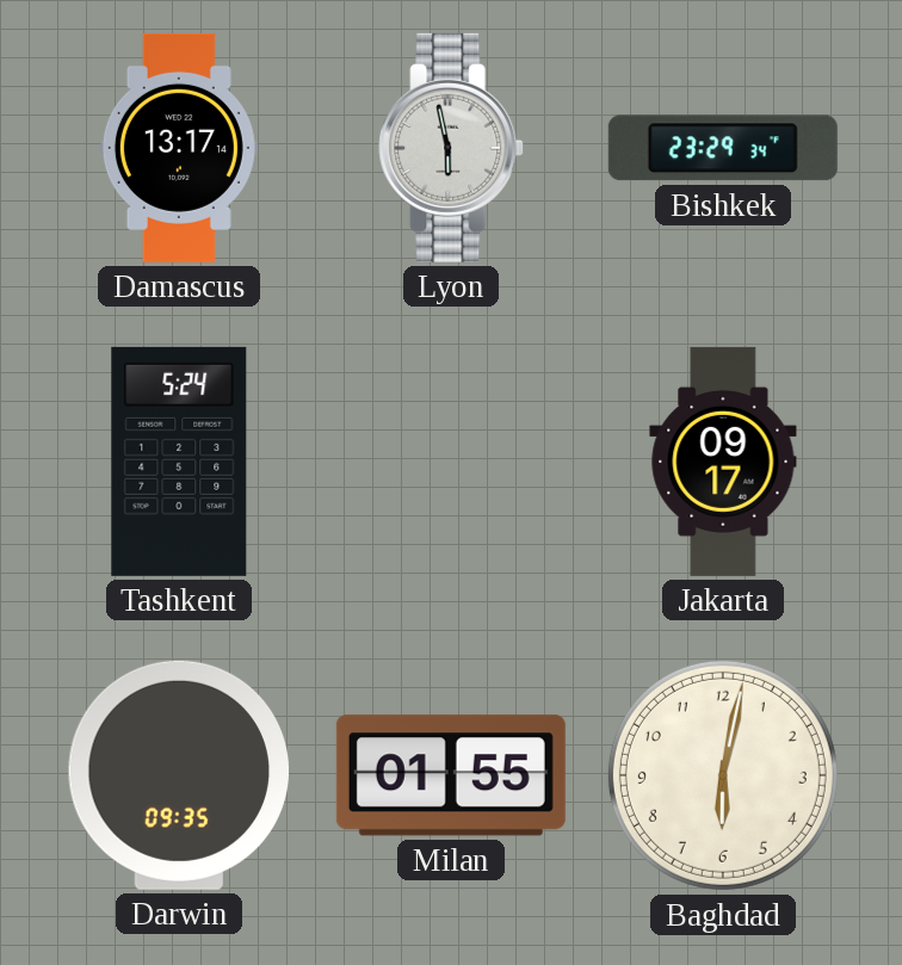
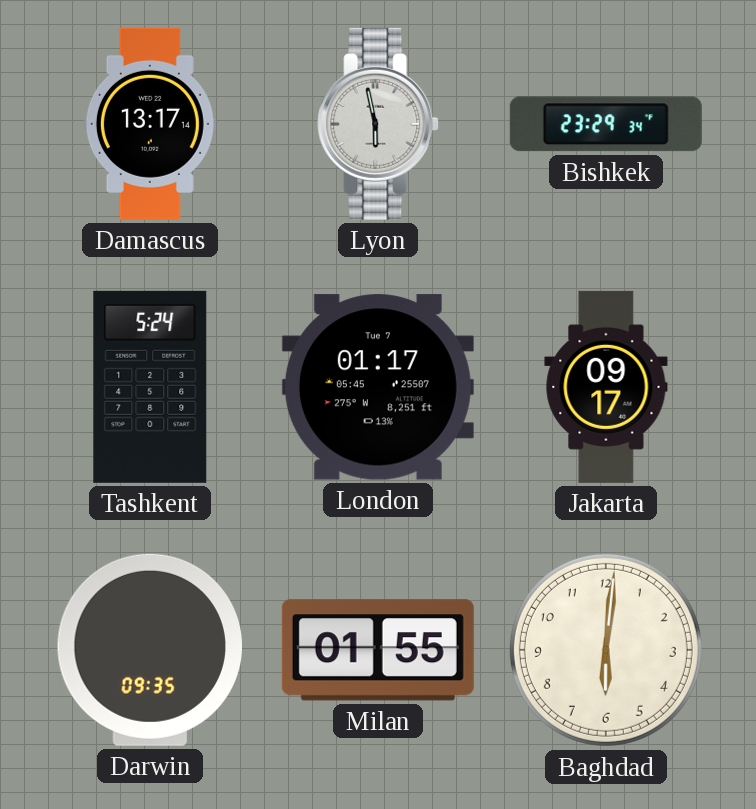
London: none -> 01:17
Baghdad: 6:02 -> 6:01
